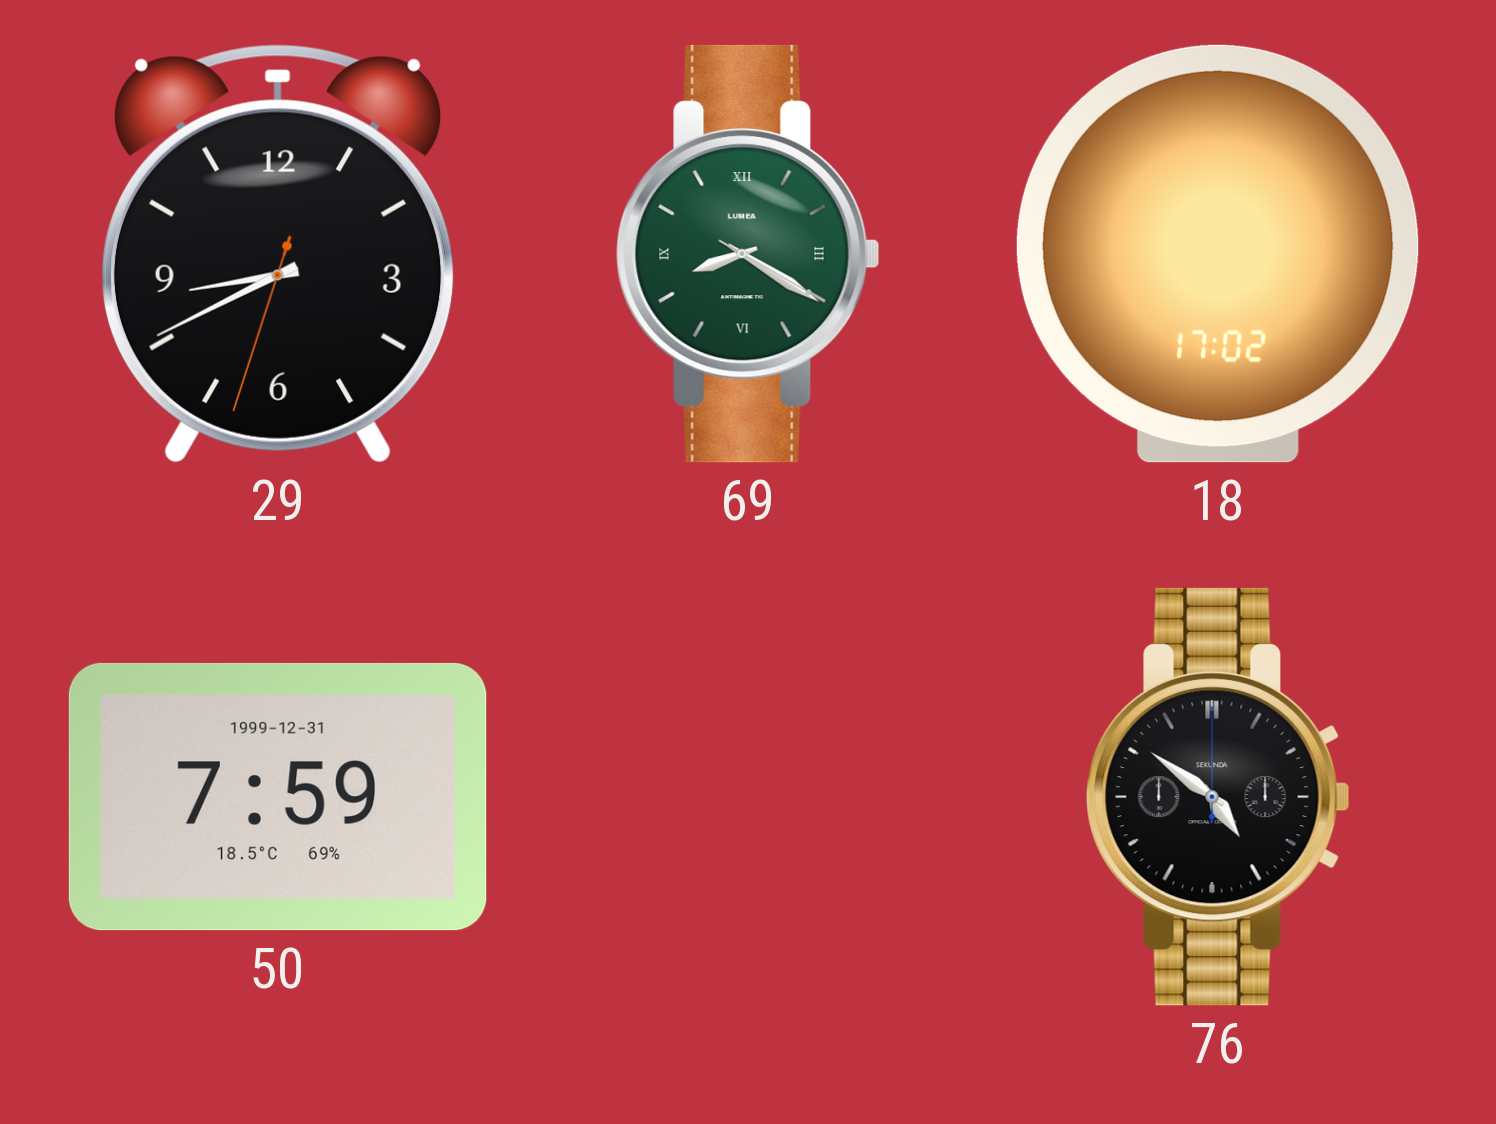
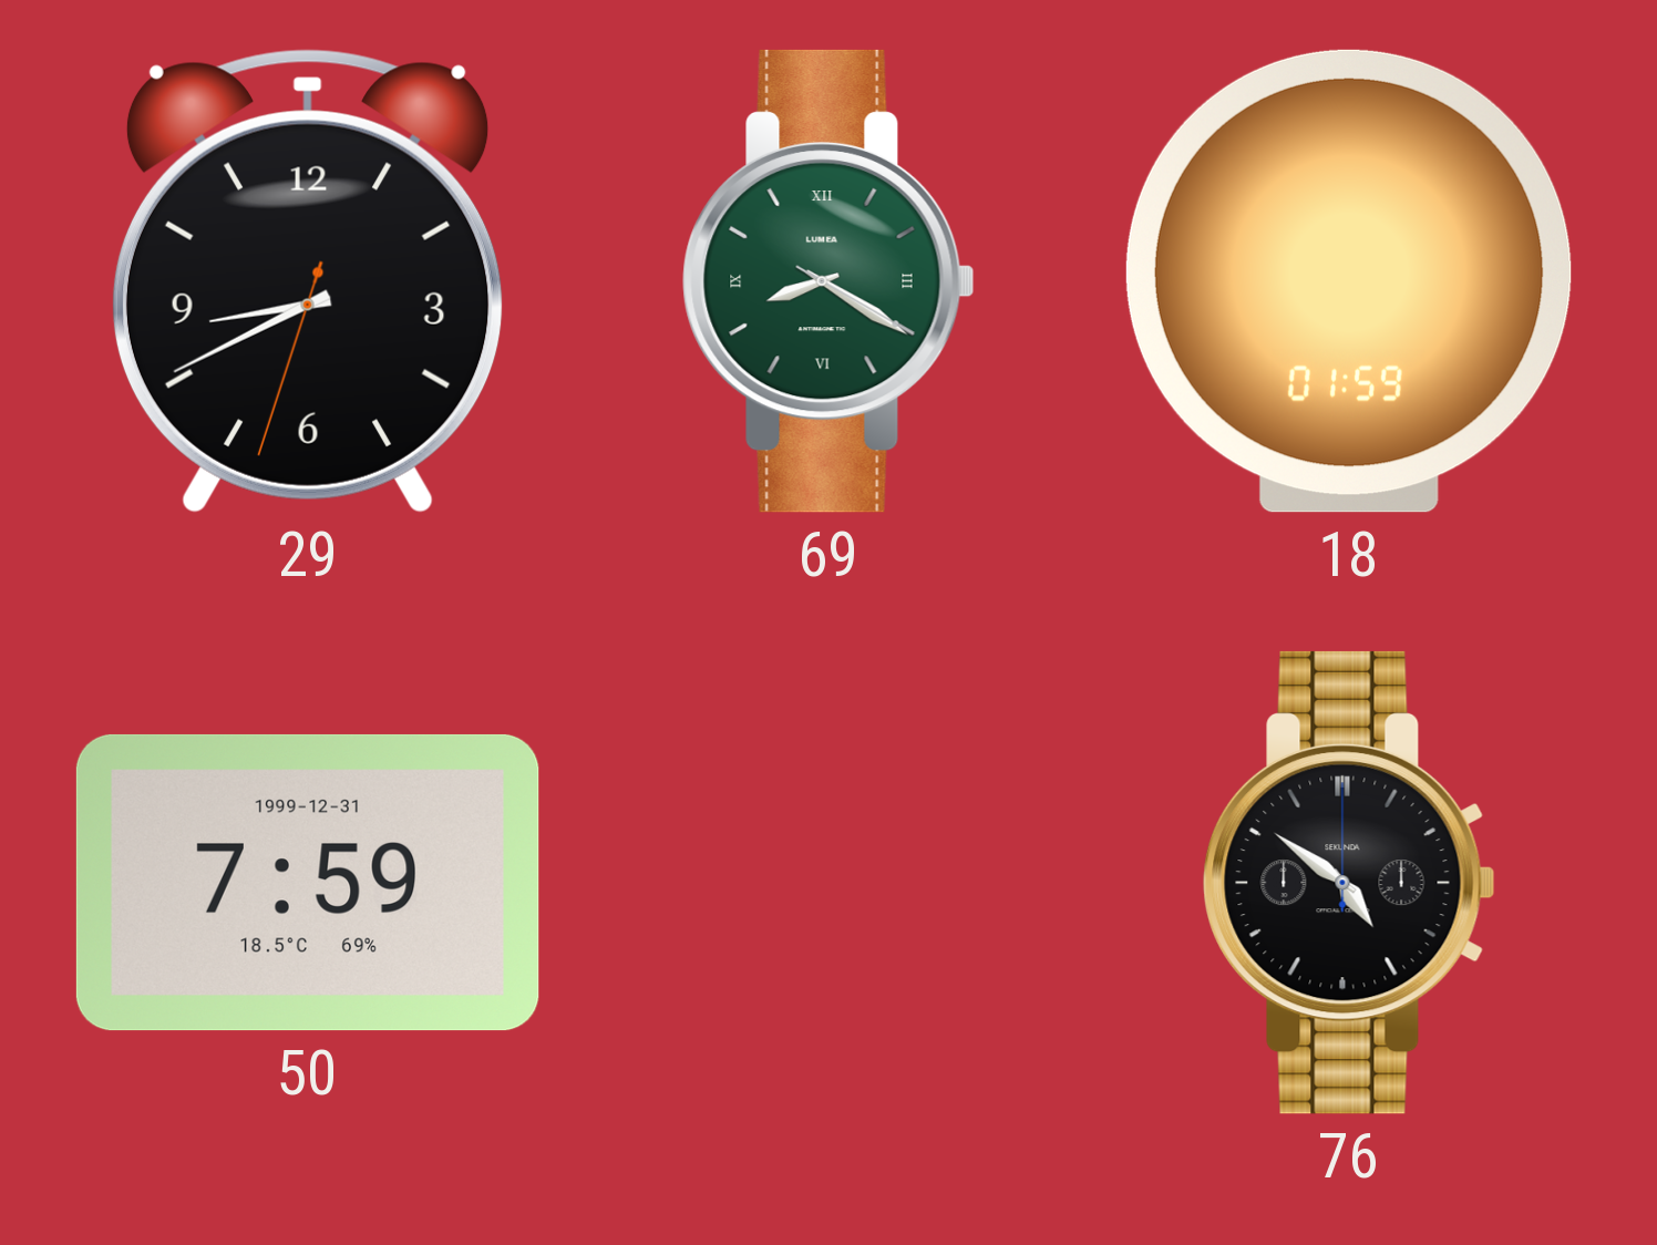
18: 17:02 -> 01:59
